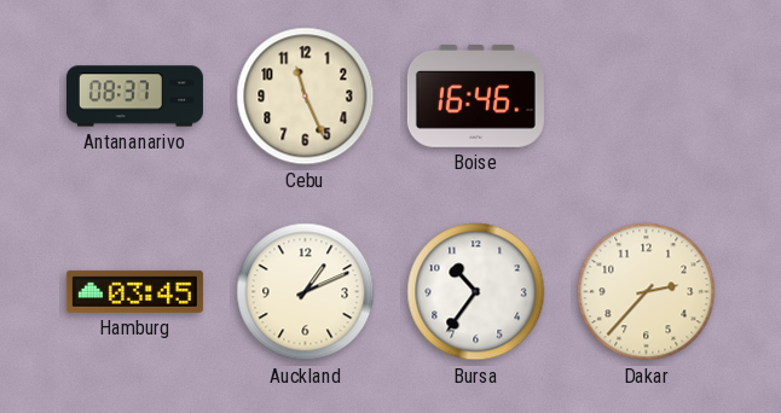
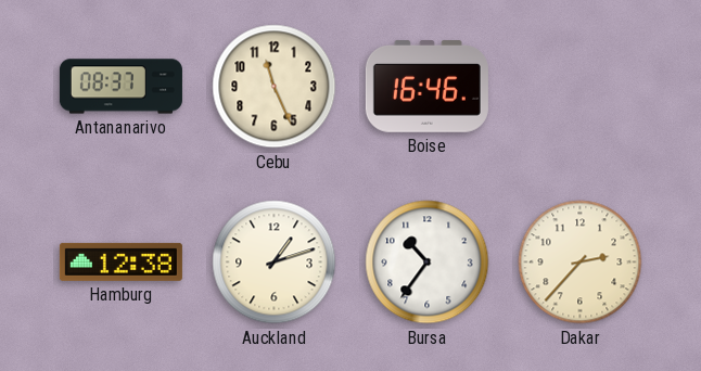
Hamburg: 03:45 -> 12:38
Auckland: 1:11 -> 1:12
